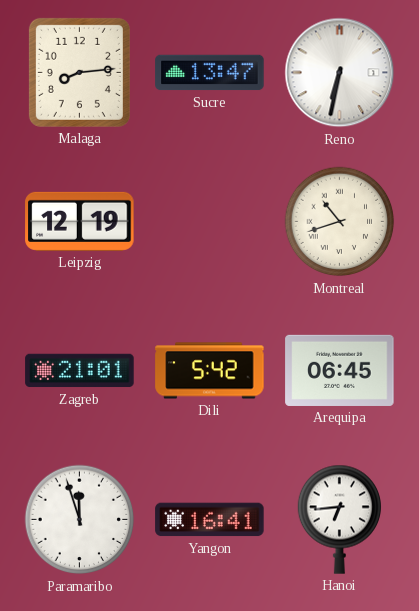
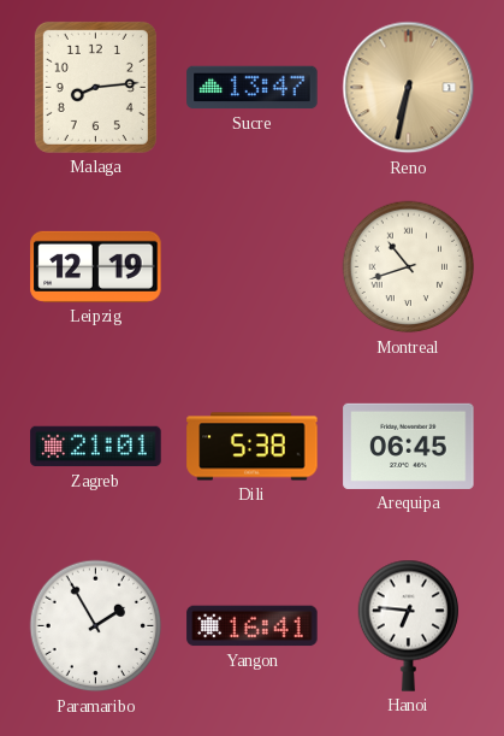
Reno dial: white -> champagne
Dili: 5:42 -> 5:38
Paramaribo: 11:57 -> 1:55
Hanoi: 6:44 -> 6:46
